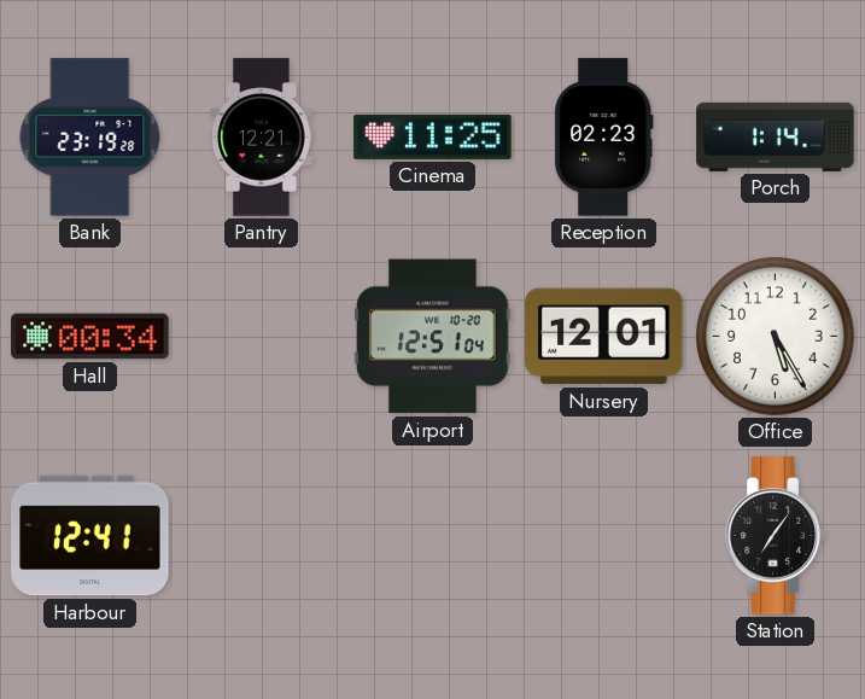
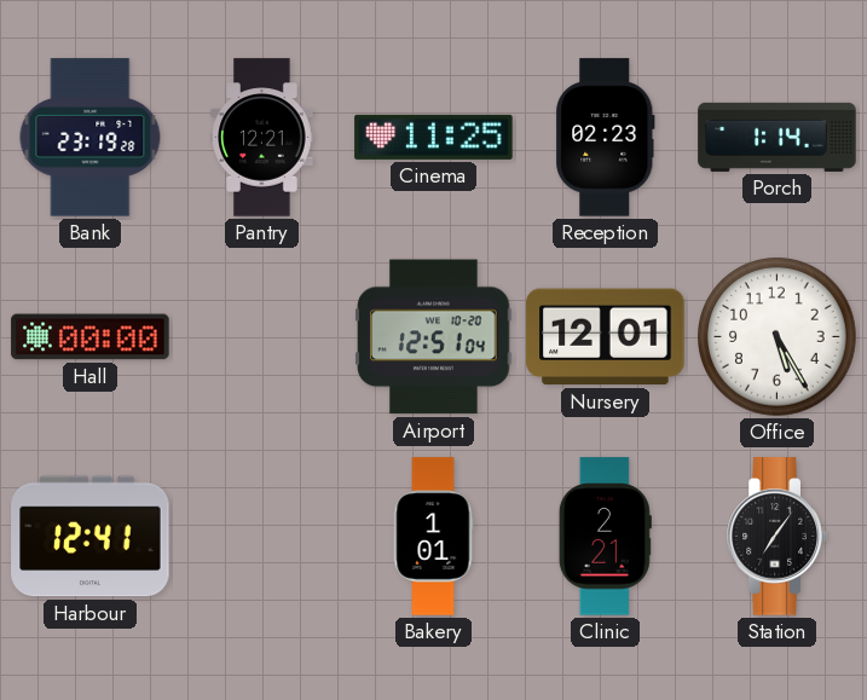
Hall: 00:34 -> 00:00
Bakery: none -> 1:01
Clinic: none -> 2:21
